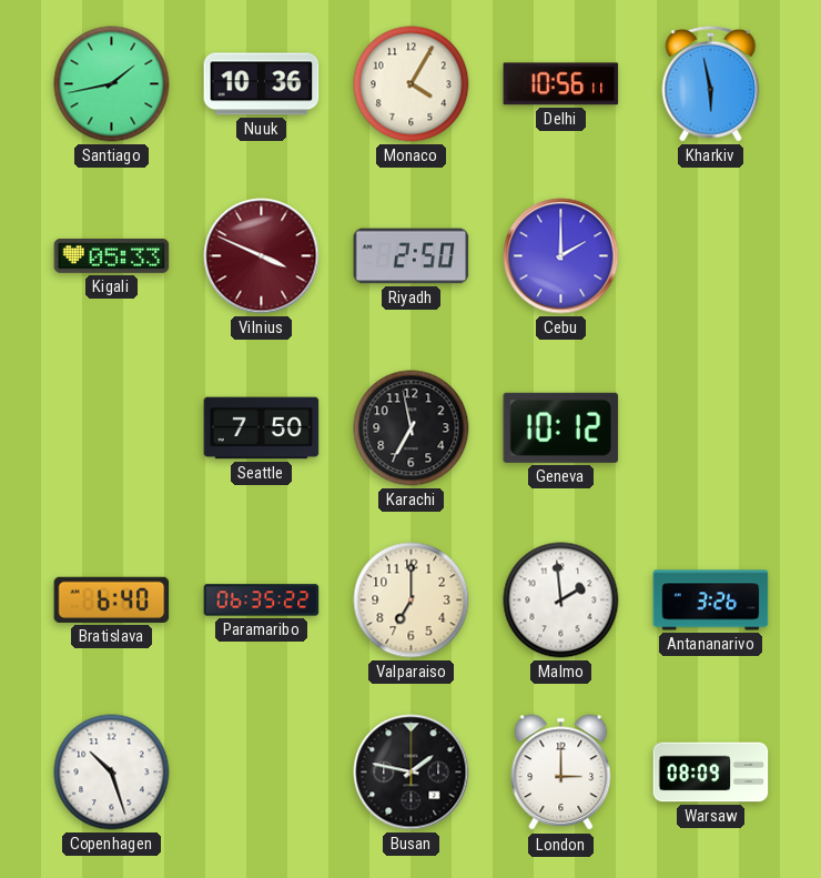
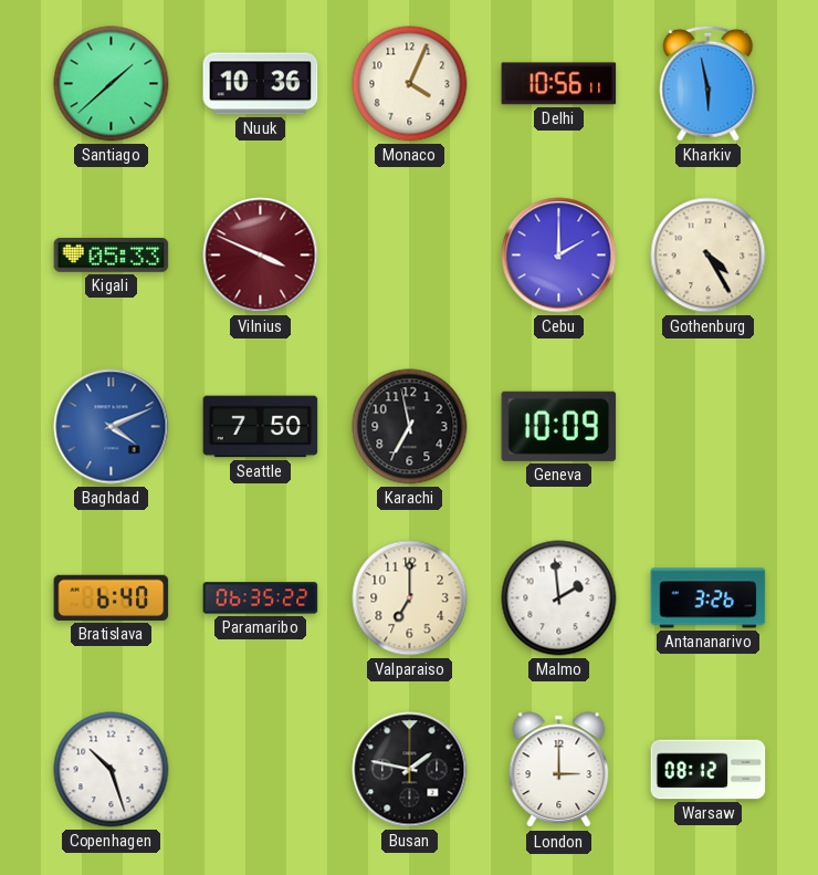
Santiago: 1:43 -> 1:38
Monaco: 4:05 -> 4:04
Riyadh: 2:50 -> none
Gothenburg: none -> 4:25
Baghdad: none -> 4:11
Geneva: 10:12 -> 10:09
Warsaw: 08:09 -> 08:12
